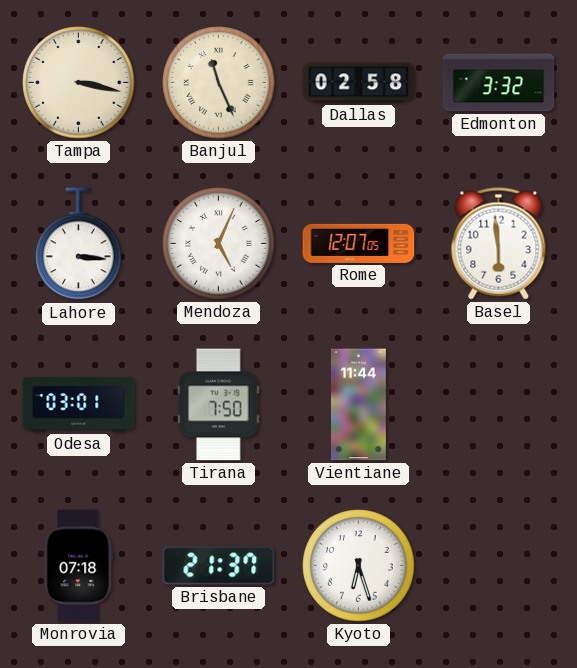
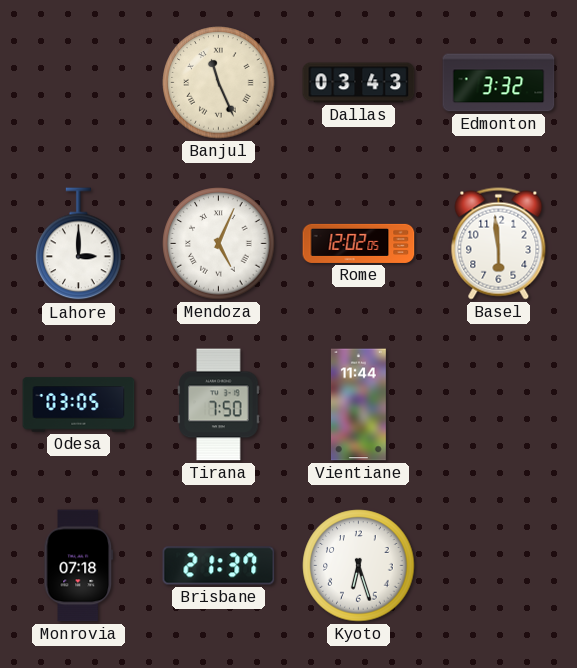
Tampa: 3:17 -> none
Dallas: 02:58 -> 03:43
Lahore: 3:16 -> 3:00
Rome: 12:07 -> 12:02
Odesa: 03:01 -> 03:05
